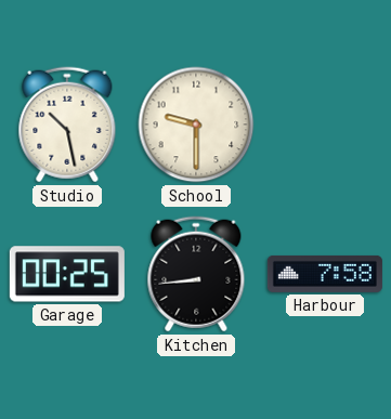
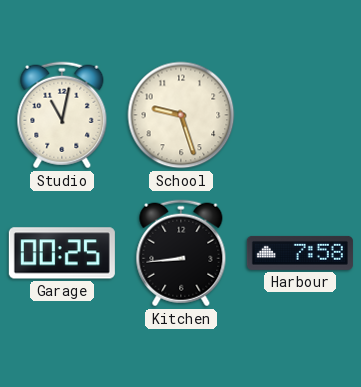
Studio: 10:28 -> 11:02
School: 9:30 -> 9:27
